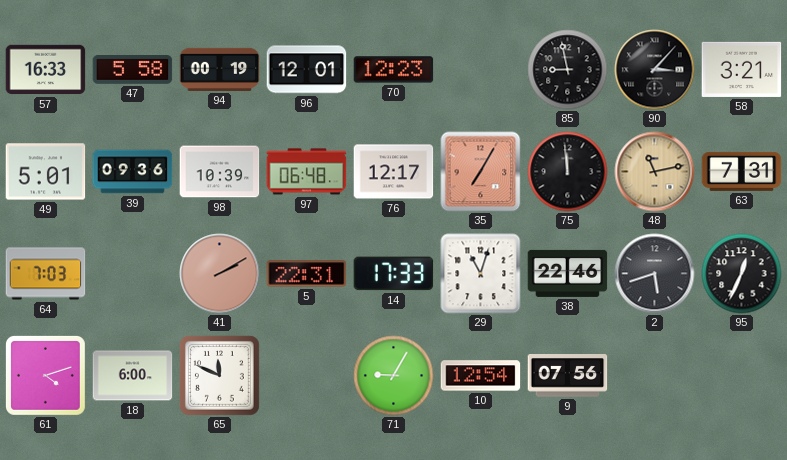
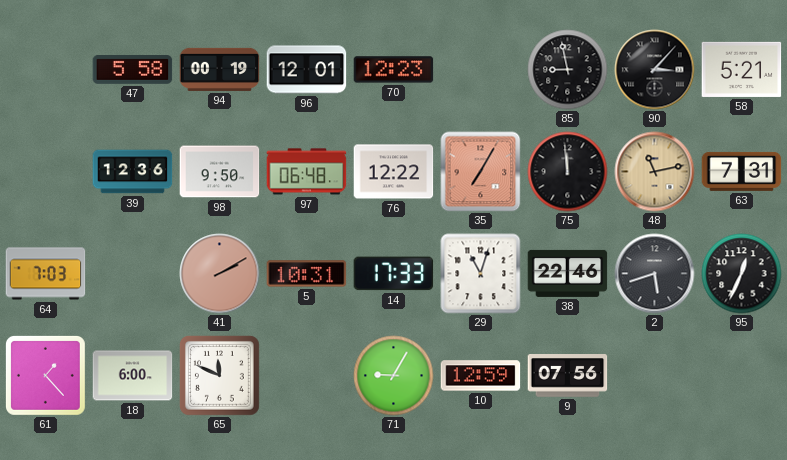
57: 16:33 -> none
58: 3:21 -> 5:21
49: 5:01 -> none
39: 09:36 -> 12:36
98: 10:39 -> 9:50
76: 12:17 -> 12:22
5: 22:31 -> 10:31
61: 4:12 -> 1:23
10: 12:54 -> 12:59
